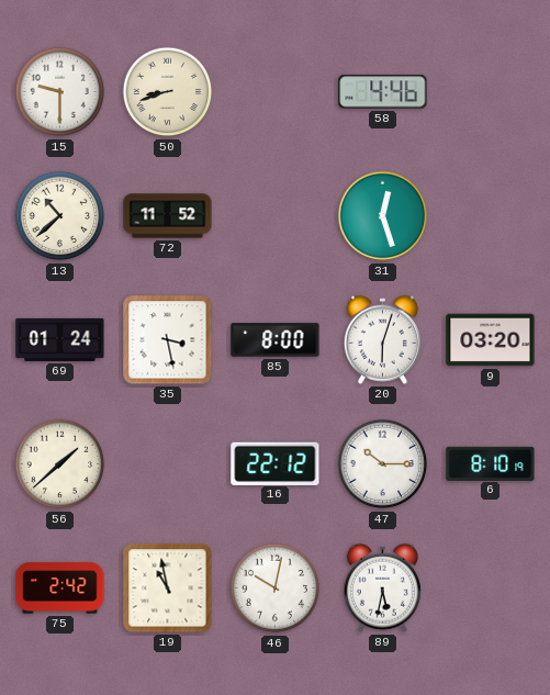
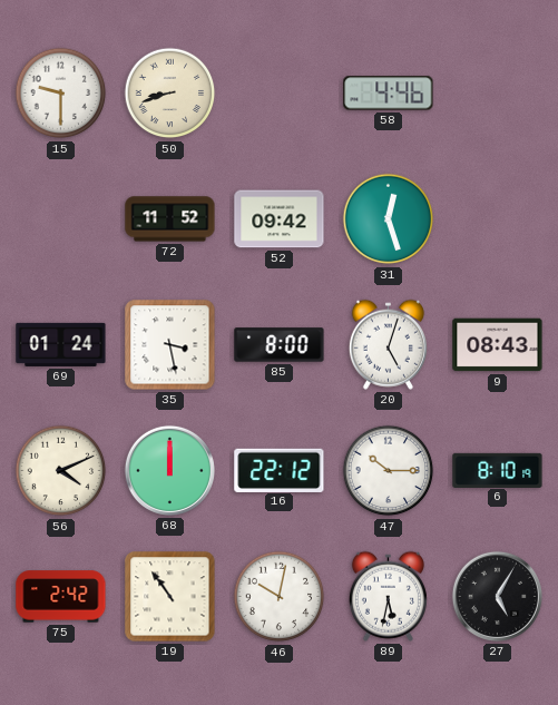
13: 10:38 -> none
52: none -> 09:42
20: 6:03 -> 5:03
9: 03:20 -> 08:43
56: 1:38 -> 4:11
68: none -> 12:00
19: 10:58 -> 10:54
27: none -> 5:05
